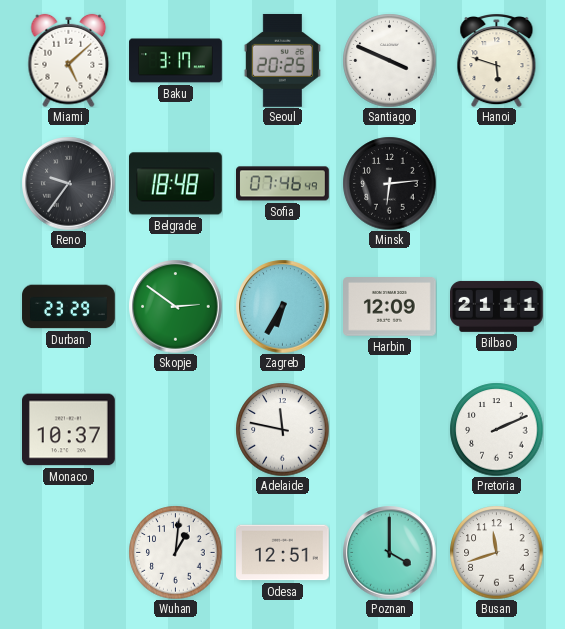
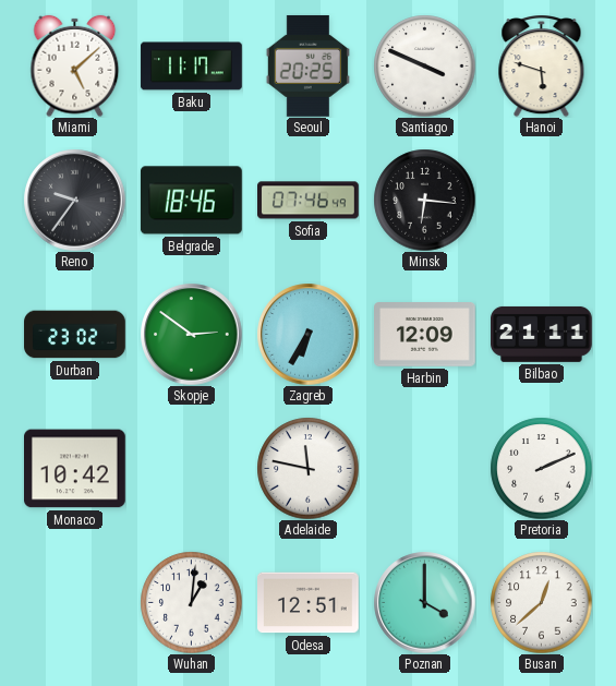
Baku: 3:17 -> 11:17
Belgrade: 18:48 -> 18:46
Minsk: 6:14 -> 6:16
Durban: 23:29 -> 23:02
Monaco: 10:37 -> 10:42
Busan: 11:42 -> 12:38
